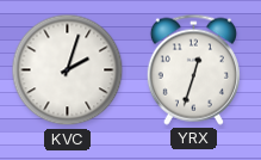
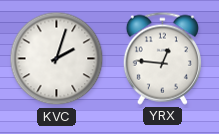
YRX: 12:33 -> 12:46
